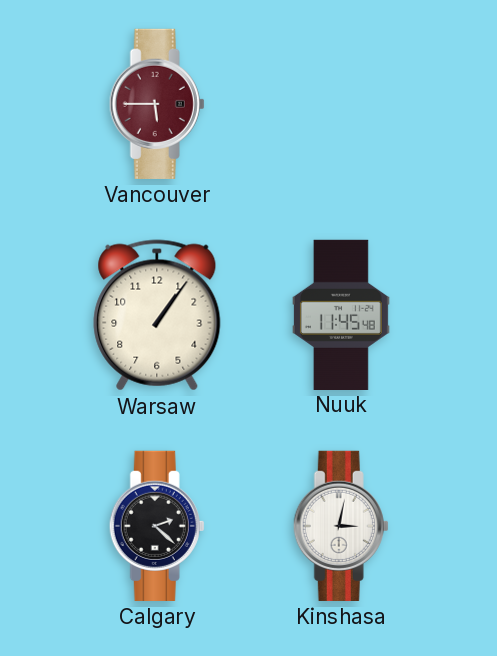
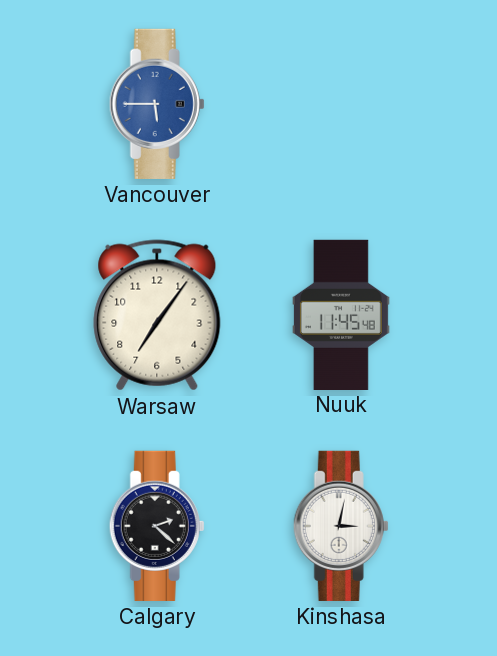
Vancouver dial: burgundy -> blue
Warsaw: 1:06 -> 7:06
